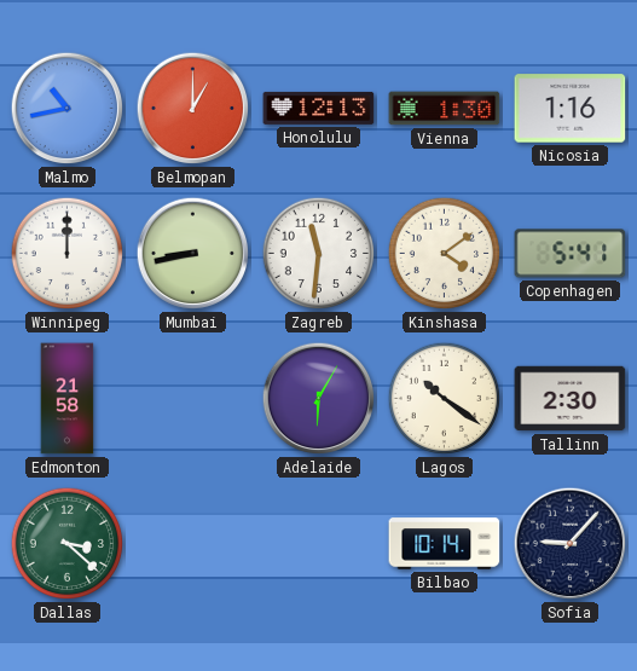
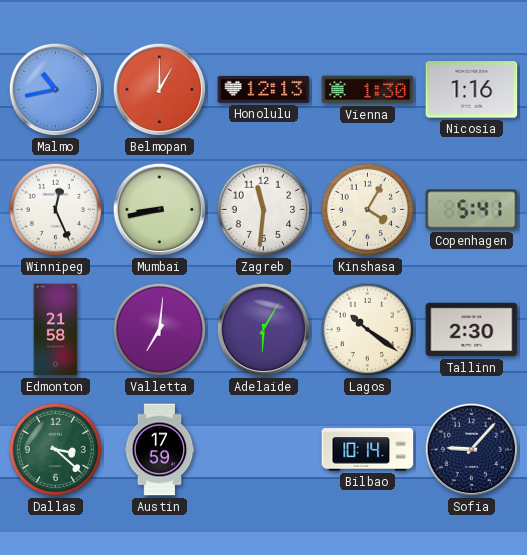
Winnipeg: 12:00 -> 12:26
Kinshasa: 4:09 -> 4:05
Valletta: none -> 7:01
Austin: none -> 17:59
